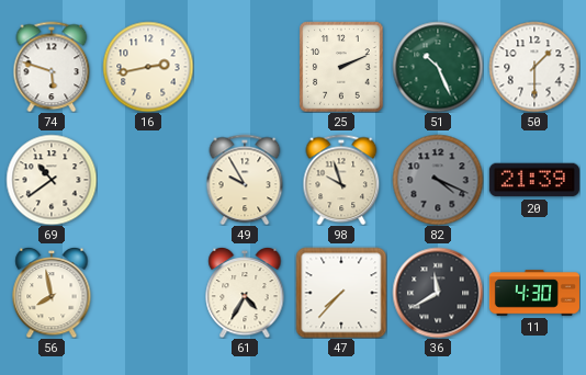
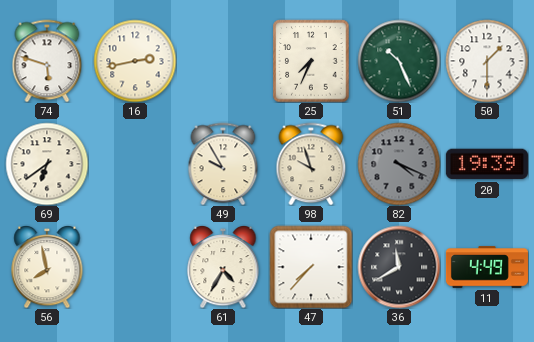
25: 2:11 -> 7:34
69: 10:39 -> 6:39
20: 21:39 -> 19:39
11: 4:30 -> 4:49
